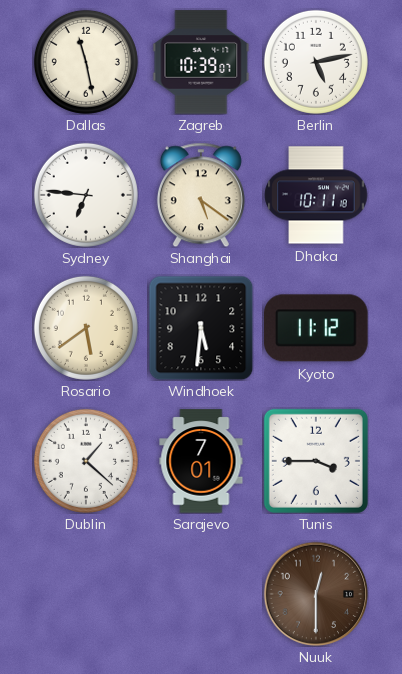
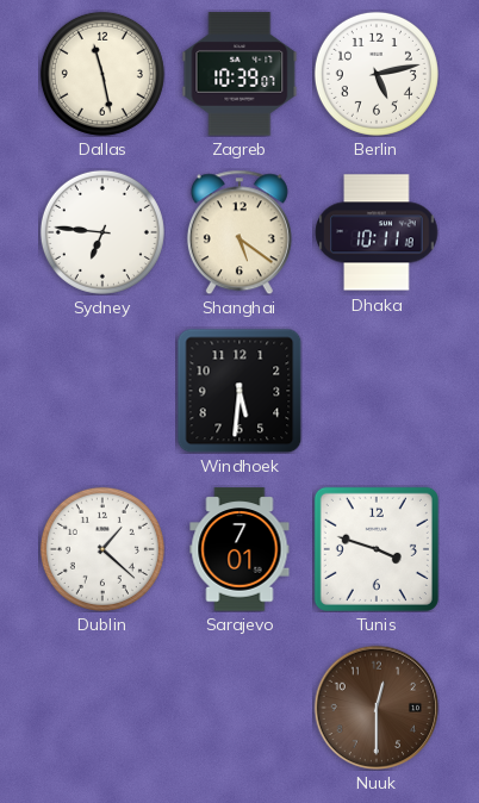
Rosario: 5:39 -> none
Kyoto: 11:12 -> none
Tunis: 3:45 -> 3:48
